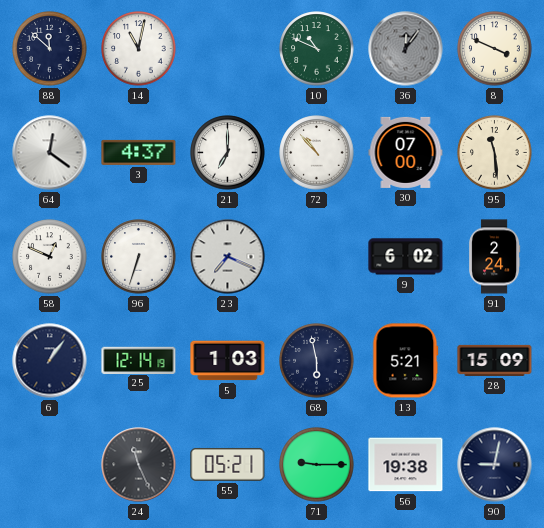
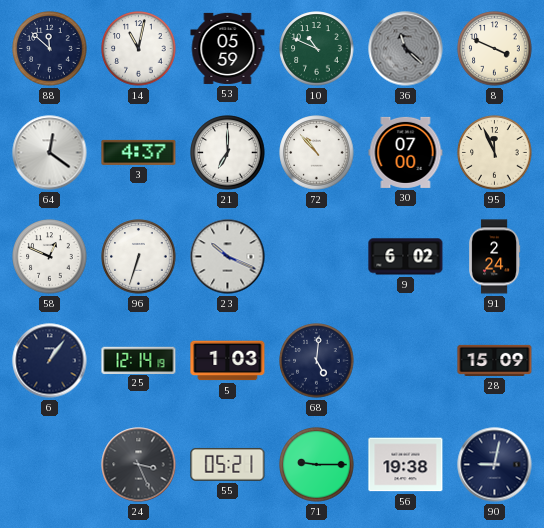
53: none -> 05:59
36: 12:06 -> 11:22
95: 11:29 -> 11:56
23: 7:19 -> 10:19
68: 5:58 -> 5:01
13: 5:21 -> none
24: 11:26 -> 3:26
